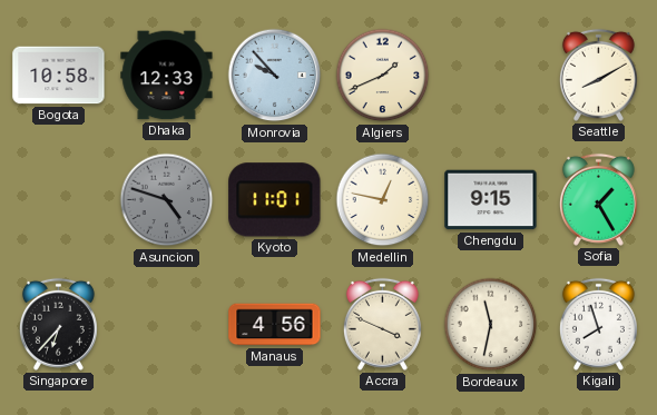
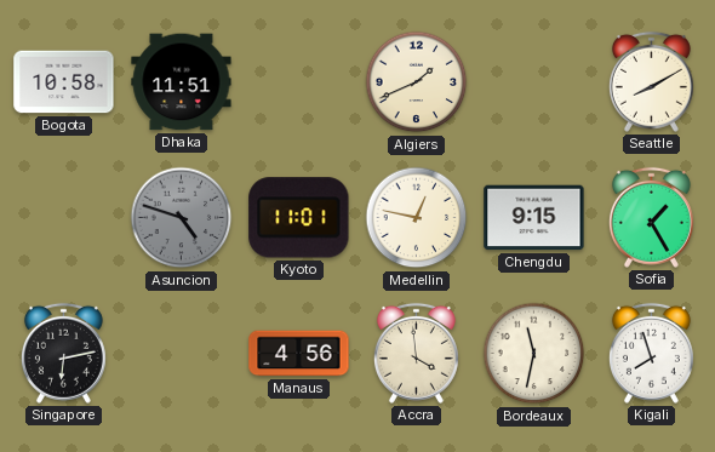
Dhaka: 12:33 -> 11:51
Monrovia: 9:53 -> none
Singapore: 6:37 -> 6:13
Accra: 3:49 -> 3:59
